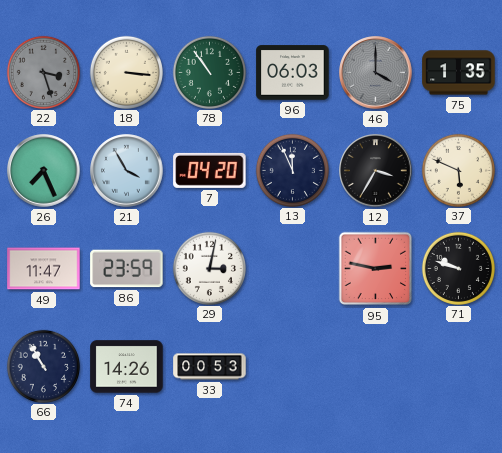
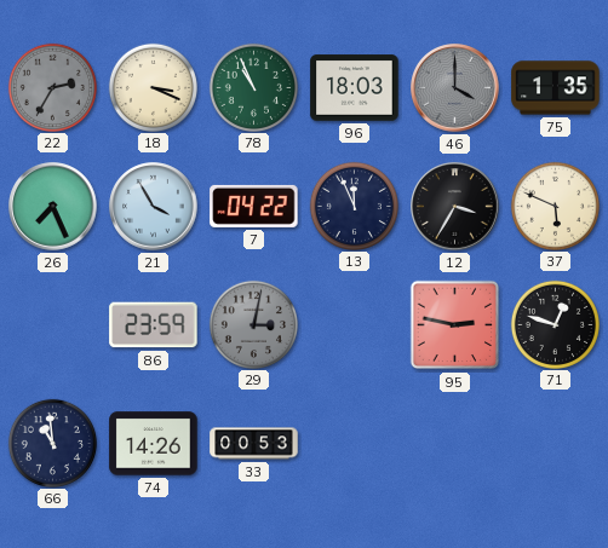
22: 3:27 -> 2:35
18: 3:16 -> 3:19
78: 10:54 -> 10:56
96: 06:03 -> 18:03
7: 04:20 -> 04:22
49: 11:47 -> none
29 dial: white -> grey
71: 9:48 -> 12:48
66: 10:55 -> 10:59
